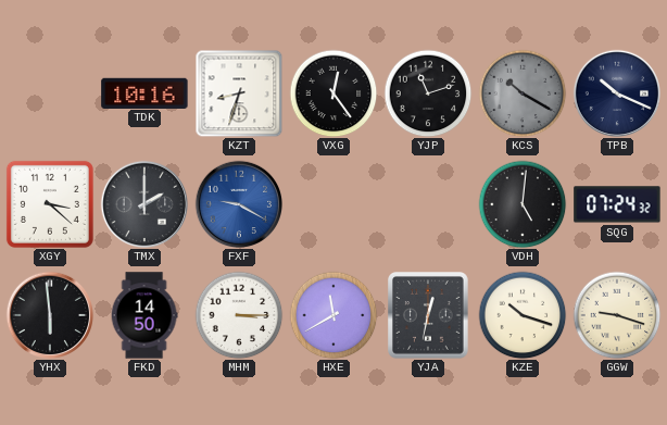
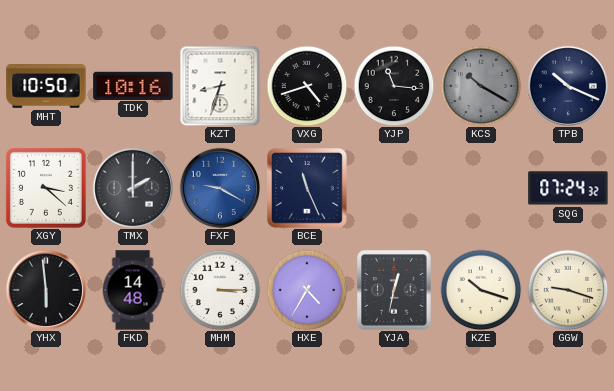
MHT: none -> 10:50
VXG: 12:24 -> 4:42
YJP: 11:12 -> 11:16
BCE: none -> 11:26
VDH: 5:01 -> none
FKD: 14:50 -> 14:48
HXE: 11:40 -> 4:35
